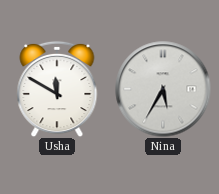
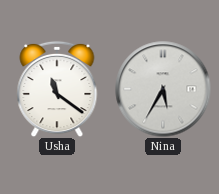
Usha: 11:50 -> 11:21
